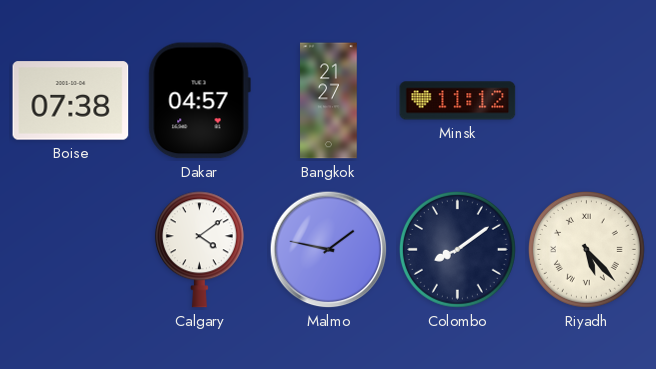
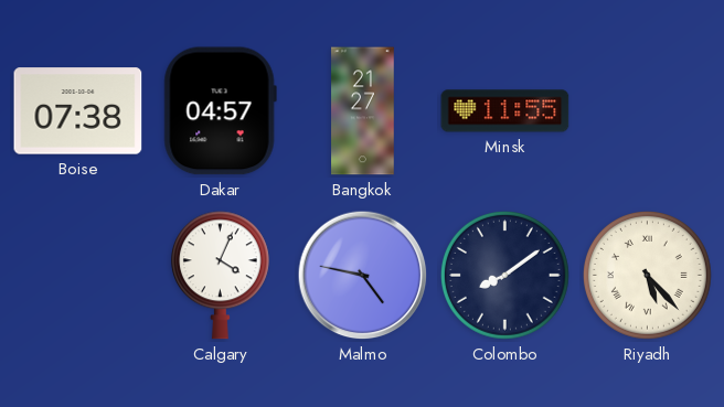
Minsk: 11:12 -> 11:55
Calgary: 4:09 -> 4:04
Malmo: 1:47 -> 4:47
